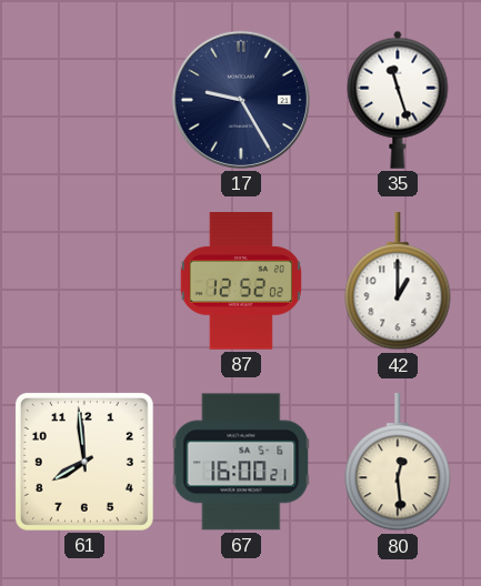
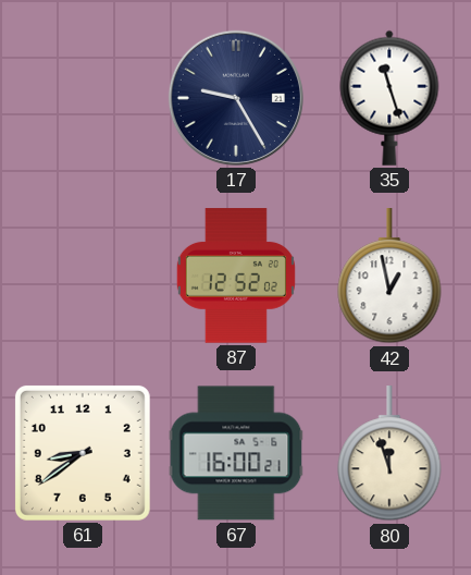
42: 1:00 -> 12:58
61: 7:59 -> 8:39
80: 12:29 -> 11:57
